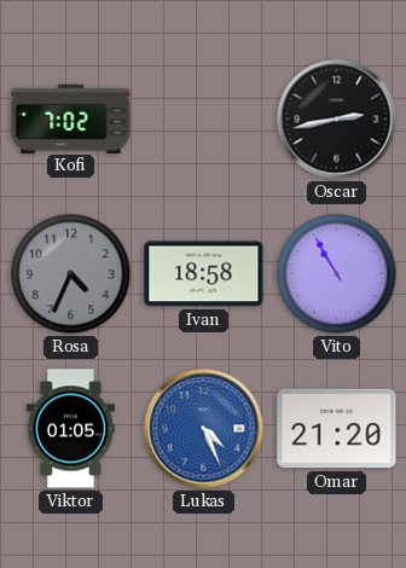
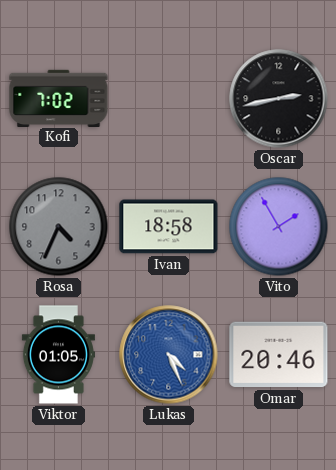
Vito: 10:55 -> 1:55
Omar: 21:20 -> 20:46
